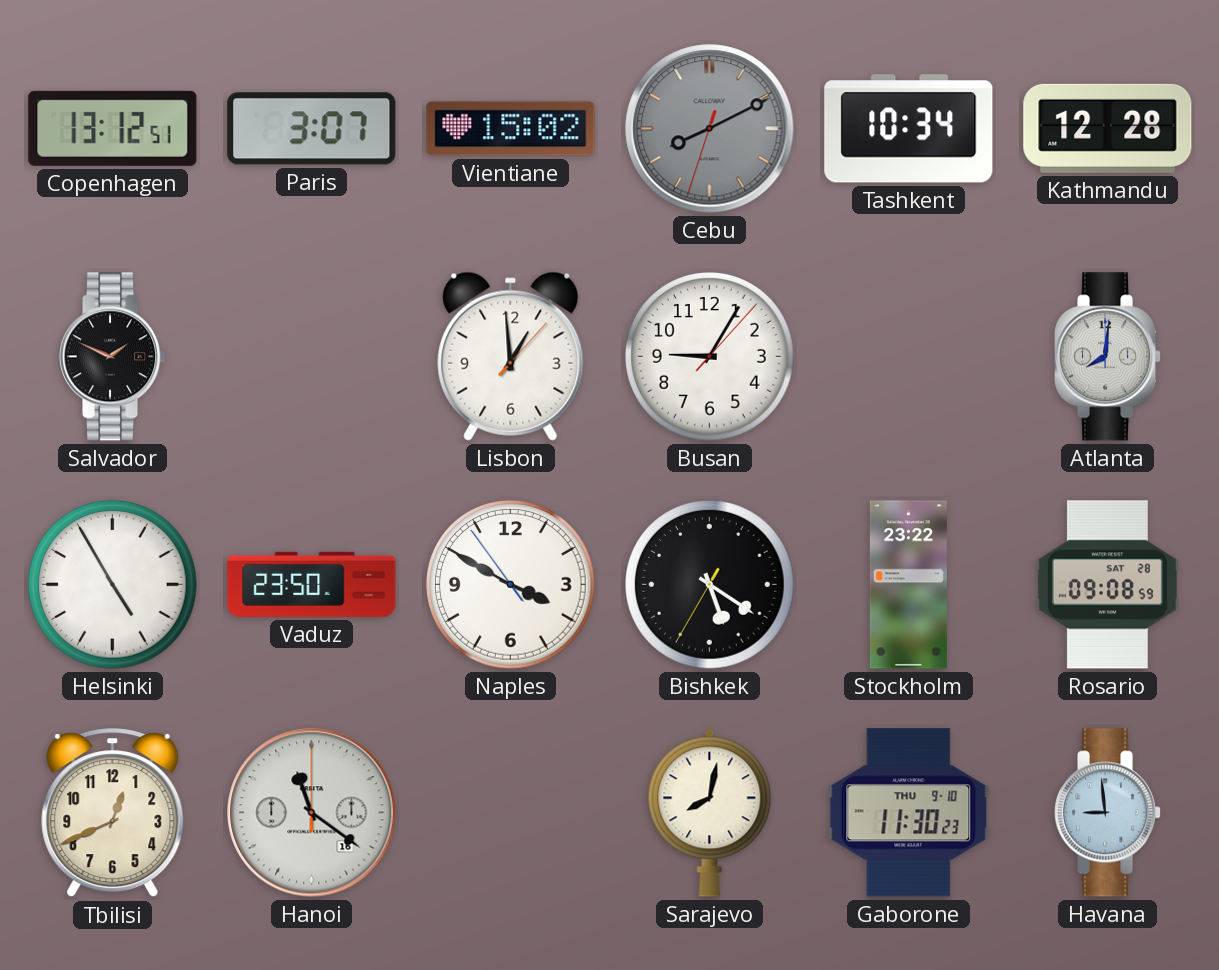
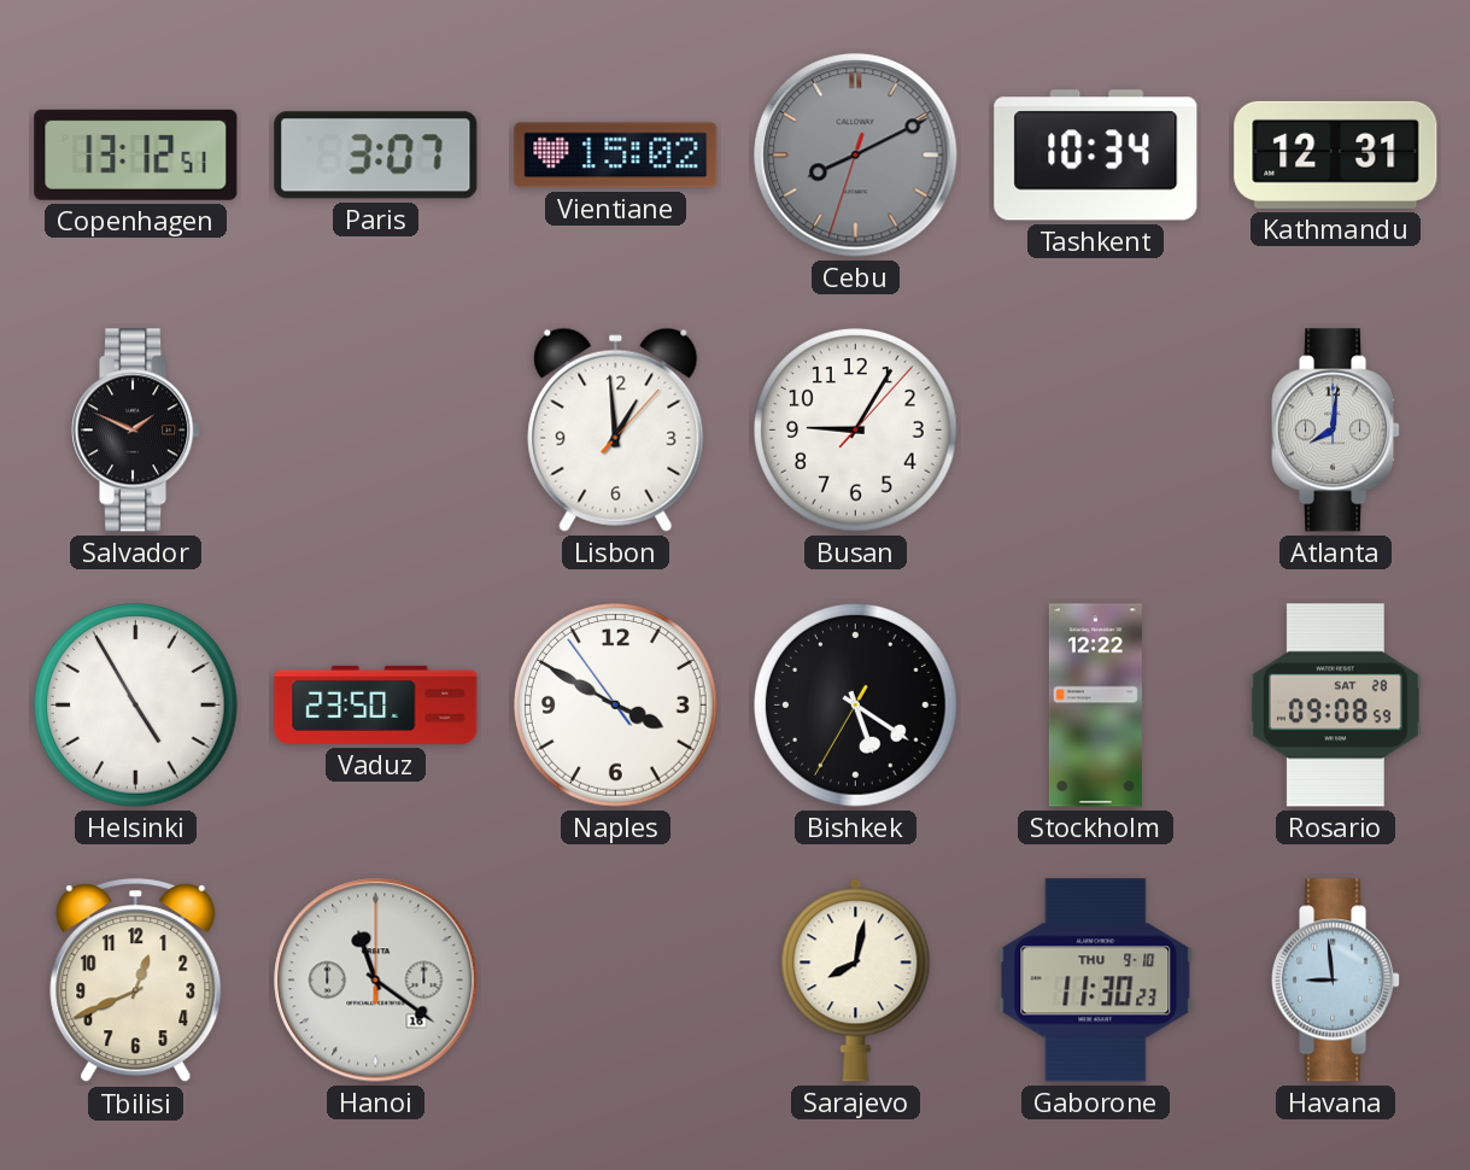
Kathmandu: 12:28 -> 12:31
Stockholm: 23:22 -> 12:22
